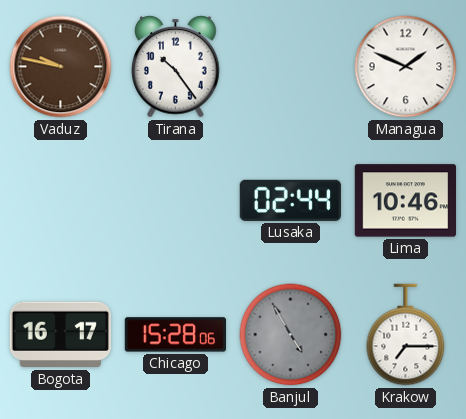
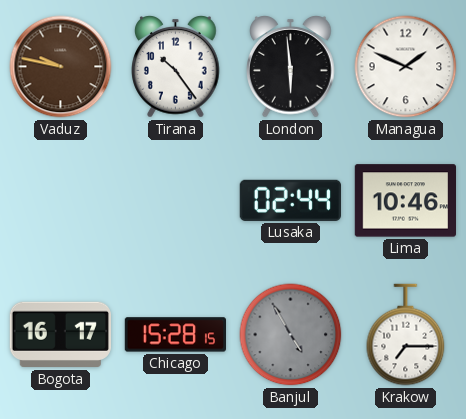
London: none -> 5:59
Chicago: 15:28:06 -> 15:28:15
